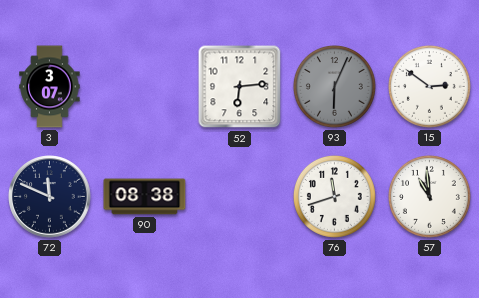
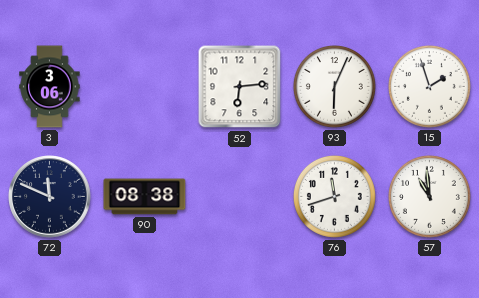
3: 3:07 -> 3:06
93 dial: grey -> white
15: 2:51 -> 1:57
